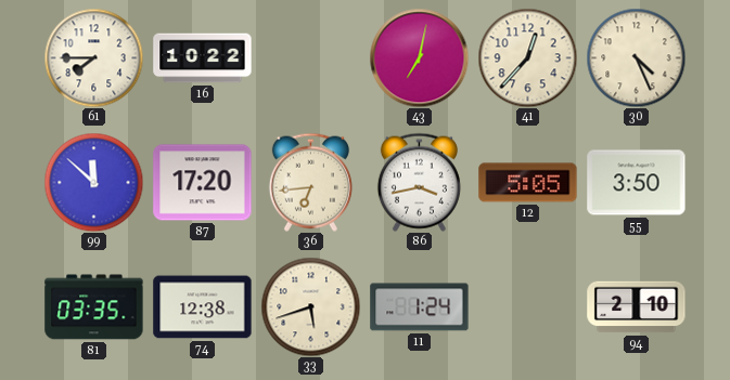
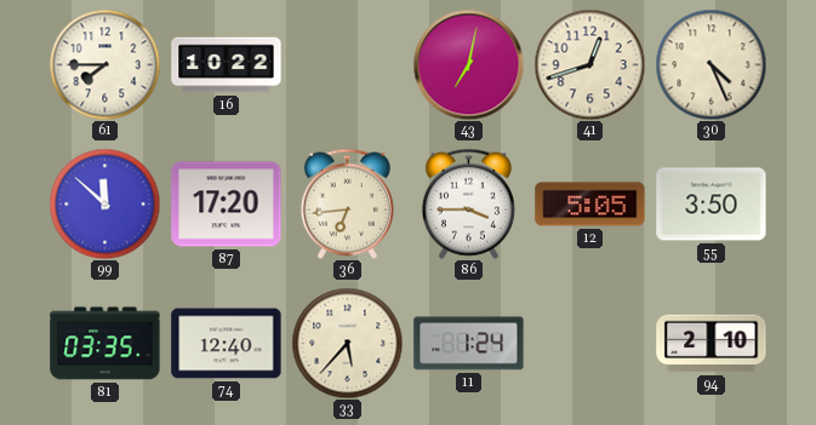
41: 12:37 -> 12:42
86: 3:43 -> 3:45
74: 12:38 -> 12:40
33: 5:42 -> 5:37
